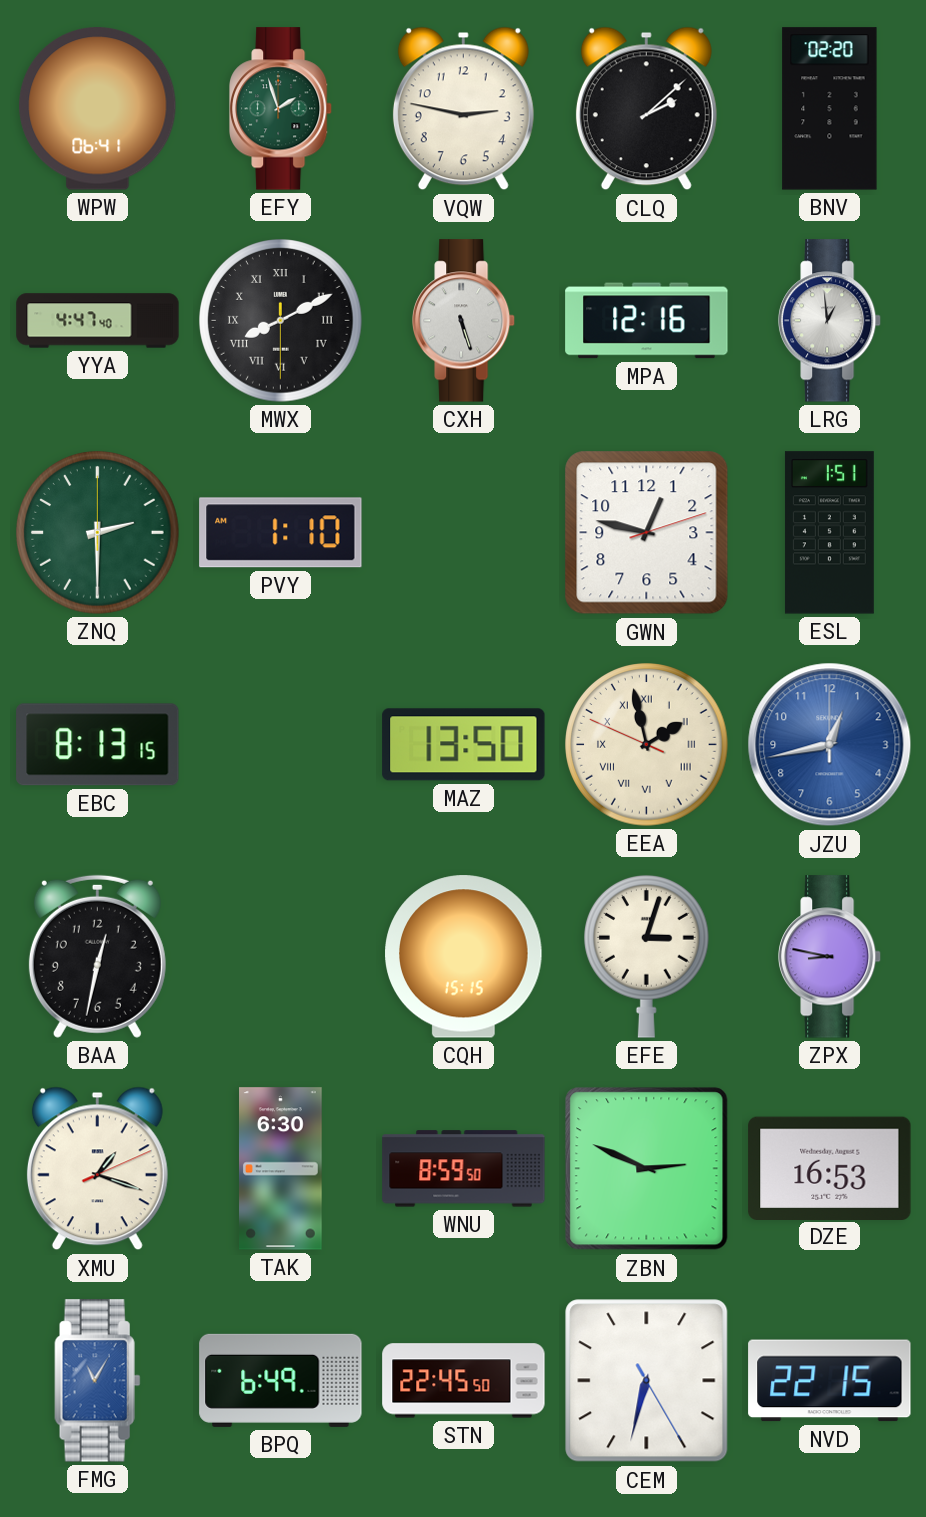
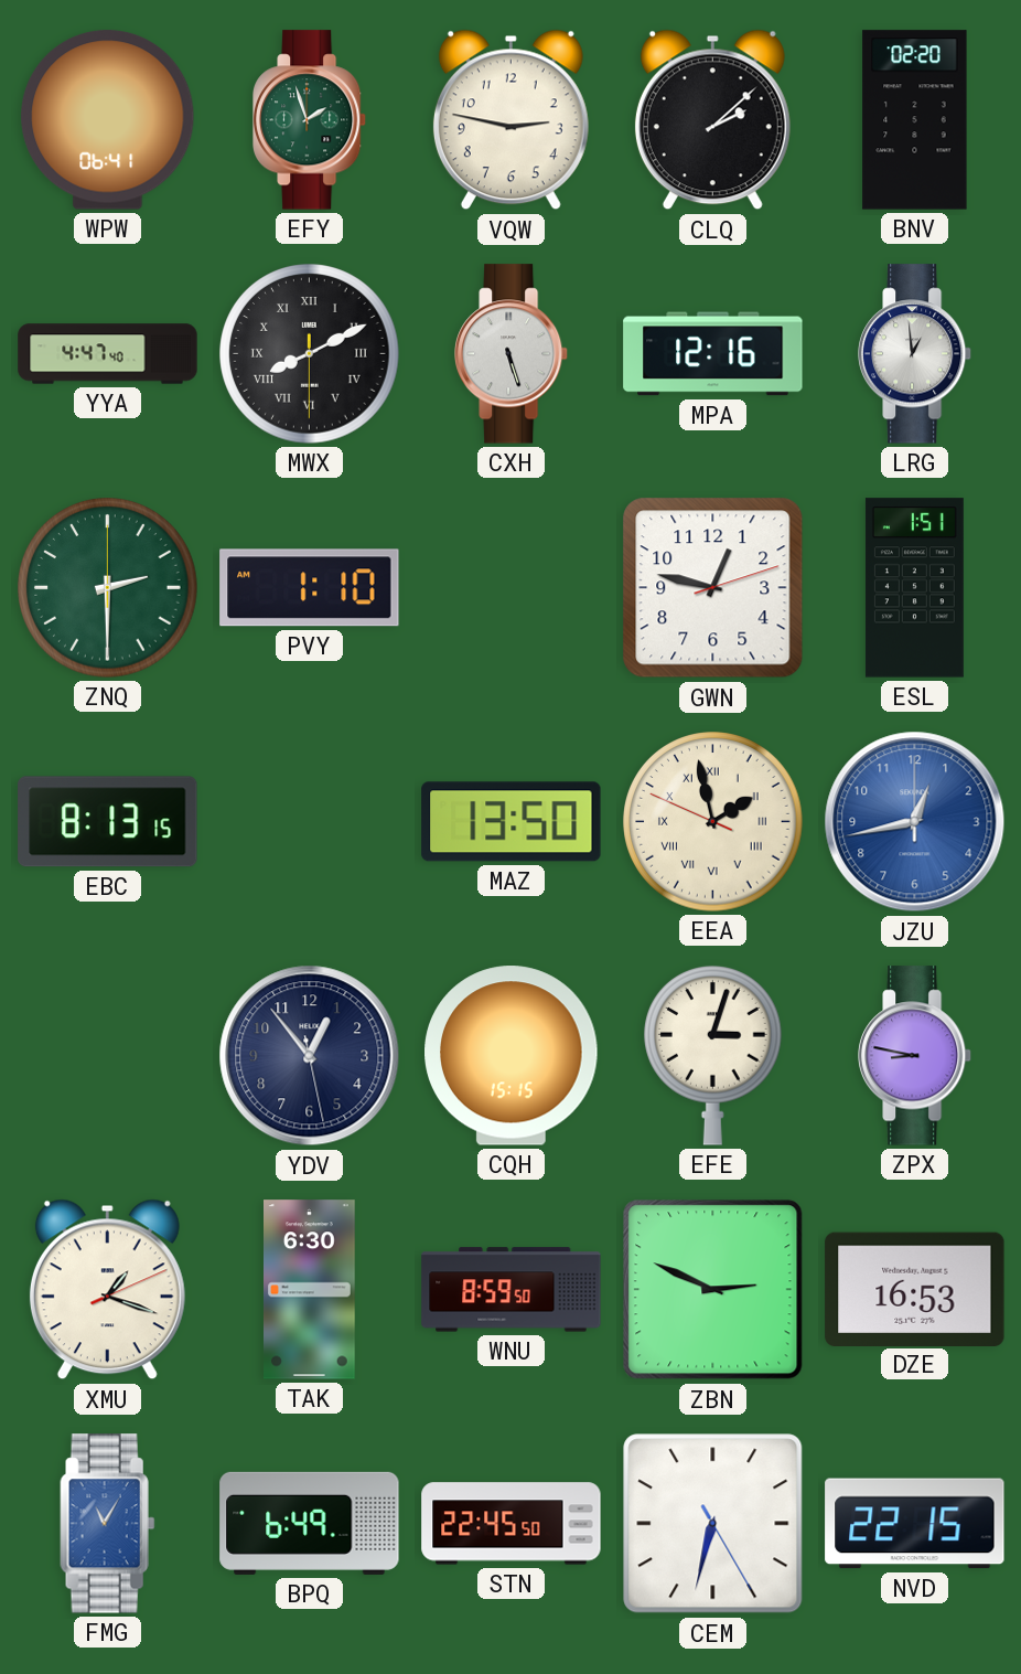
BAA: 12:32 -> none
YDV: none -> 12:53
